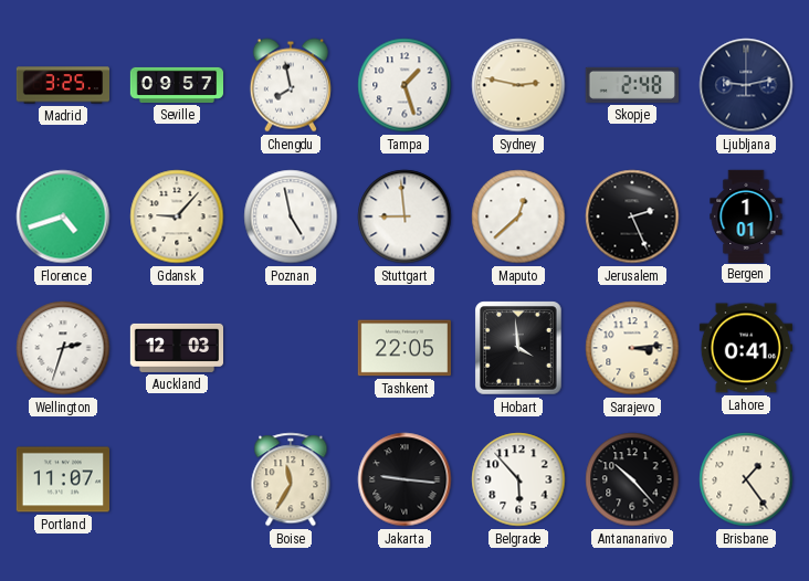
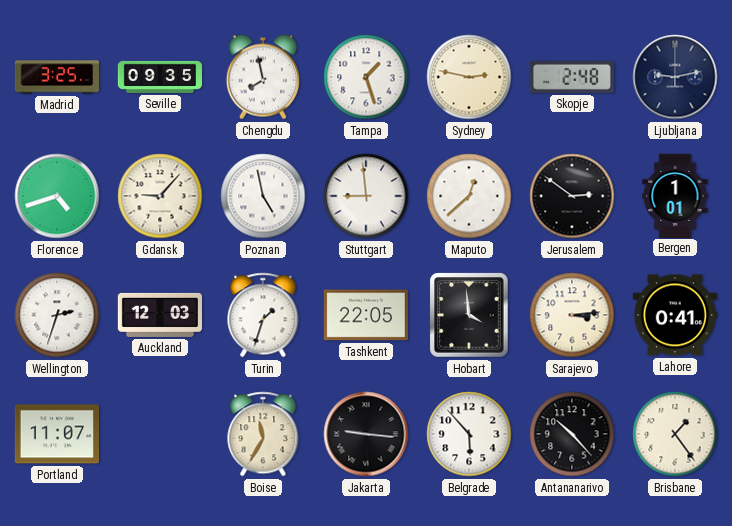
Seville: 09:57 -> 09:35
Jerusalem: 2:26 -> 2:51
Turin: none -> 1:33
